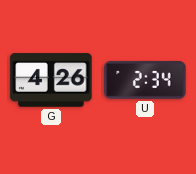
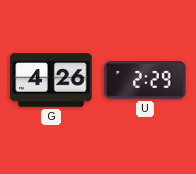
U: 2:34 -> 2:29
